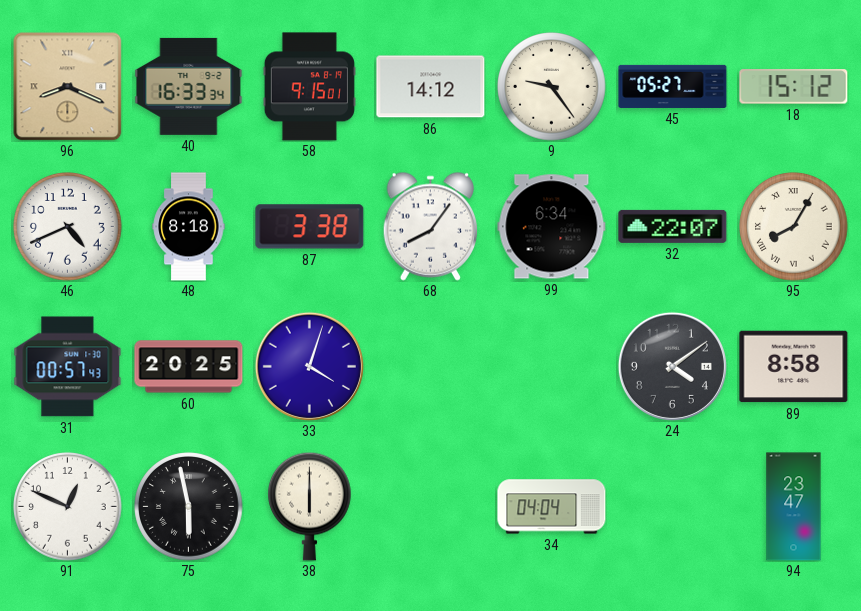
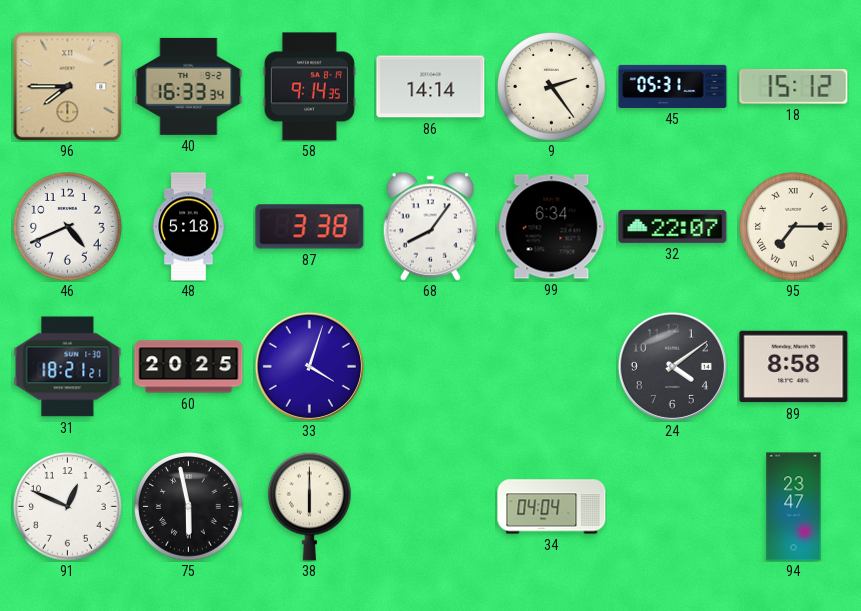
96: 8:19 -> 7:45
58: 9:15 -> 9:14
86: 14:12 -> 14:14
9: 9:24 -> 2:24
45: 05:27 -> 05:31
48: 8:18 -> 5:18
95: 8:05 -> 7:15
31: 00:57 -> 18:21
